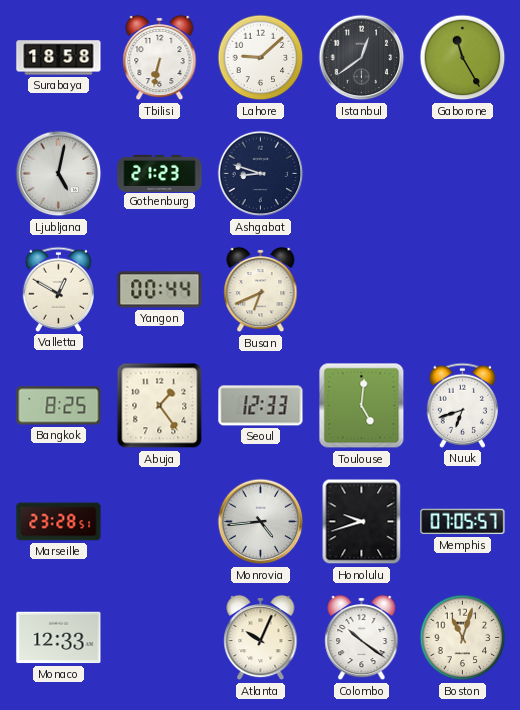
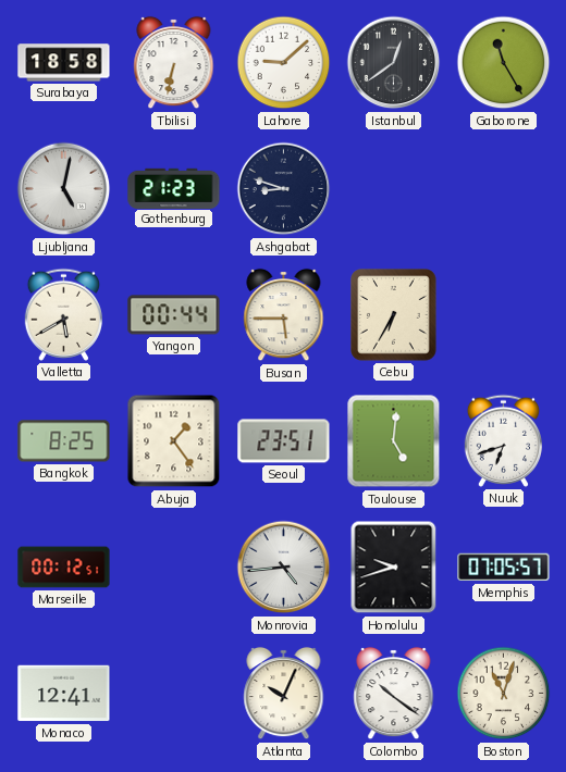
Valletta: 12:50 -> 5:40
Busan: 6:41 -> 5:45
Cebu: none -> 6:35
Seoul: 12:33 -> 23:51
Marseille: 23:28 -> 00:12
Monaco: 12:33 -> 12:41
